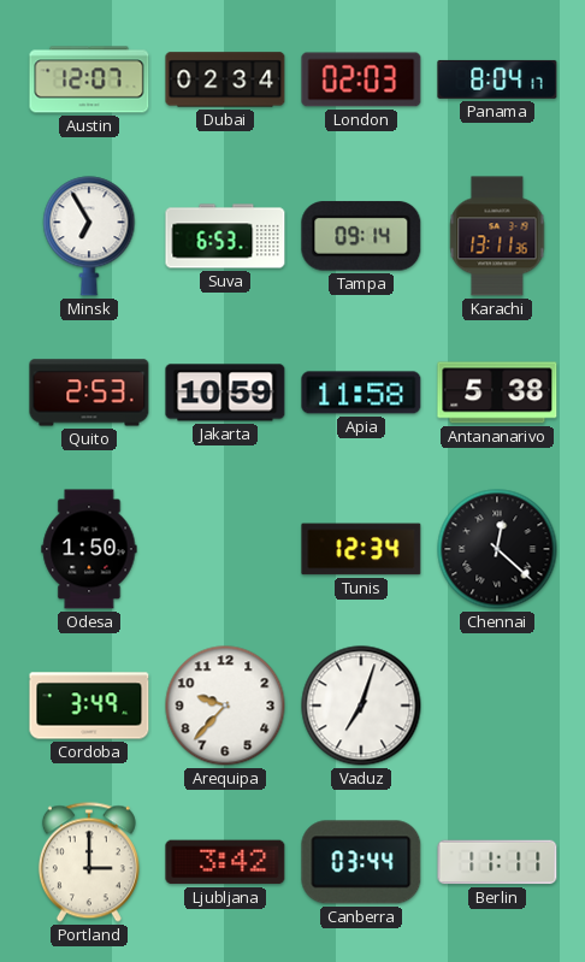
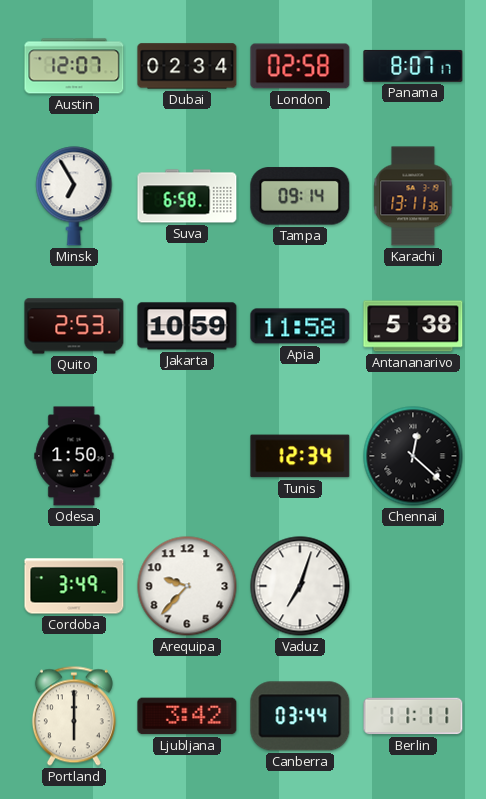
London: 02:03 -> 02:58
Panama: 8:04 -> 8:07
Suva: 6:53 -> 6:58
Portland: 3:00 -> 6:00
